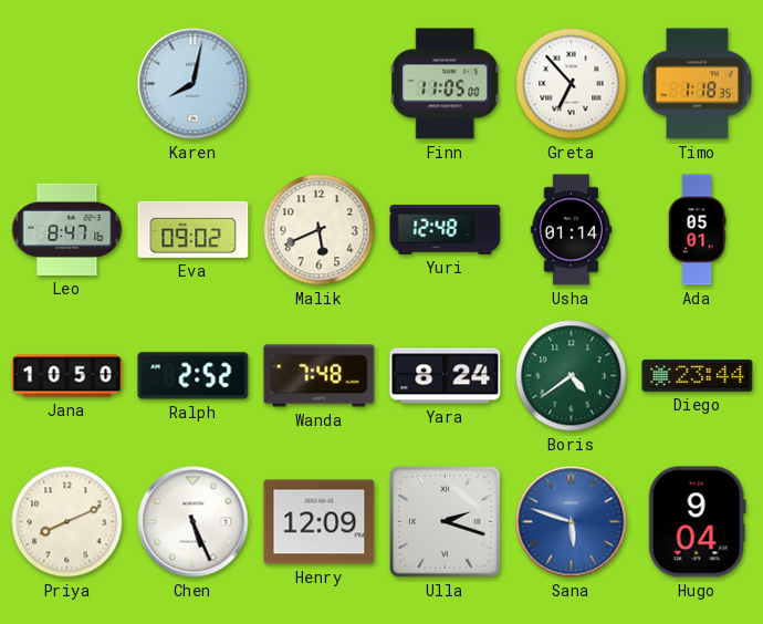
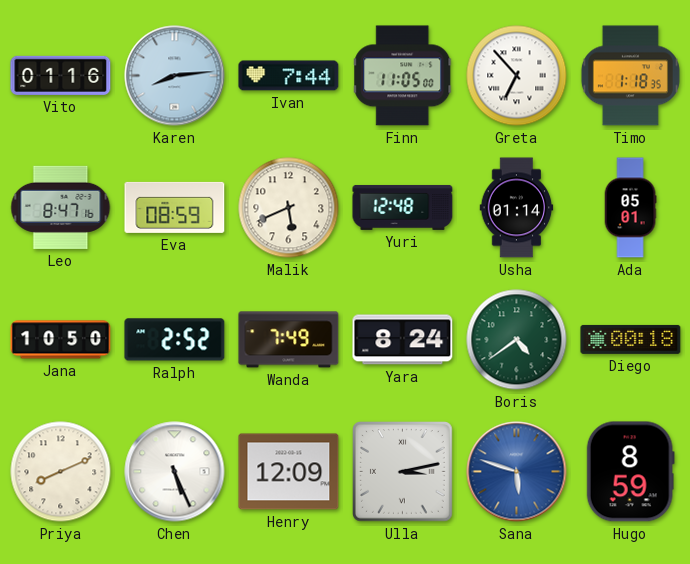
Vito: none -> 01:16
Karen: 8:02 -> 8:14
Ivan: none -> 7:44
Eva: 09:02 -> 08:59
Wanda: 7:48 -> 7:49
Diego: 23:44 -> 00:18
Ulla: 2:18 -> 3:13
Hugo: 9:04 -> 8:59
